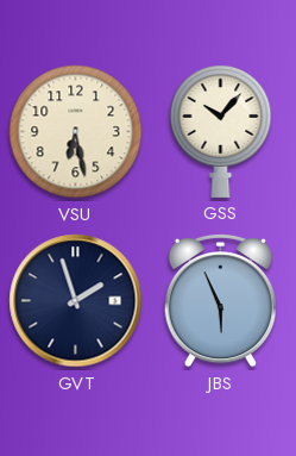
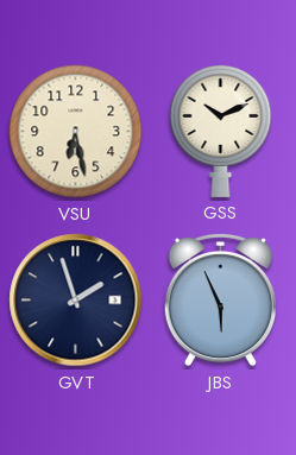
GSS: 10:07 -> 10:11
